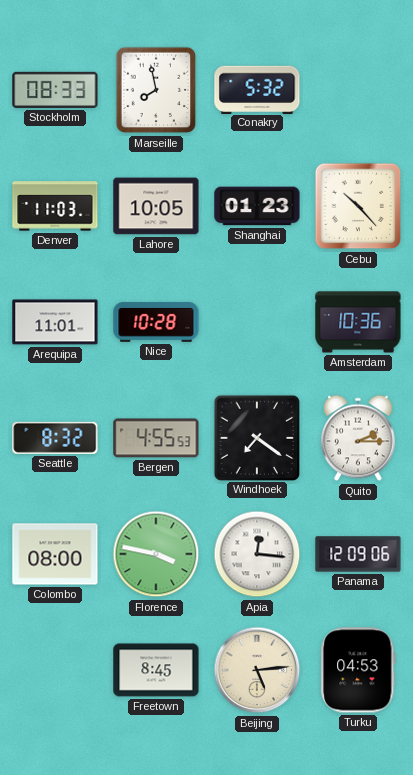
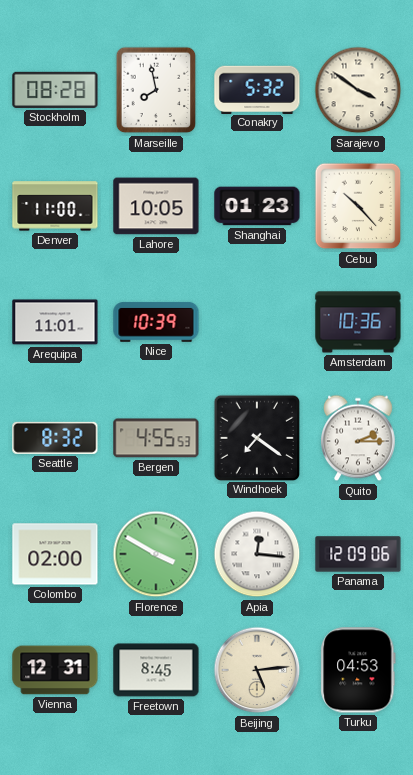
Stockholm: 08:33 -> 08:28
Sarajevo: none -> 3:51
Denver: 11:03 -> 11:00
Nice: 10:28 -> 10:39
Colombo: 08:00 -> 02:00
Florence: 3:47 -> 3:50
Vienna: none -> 12:31
